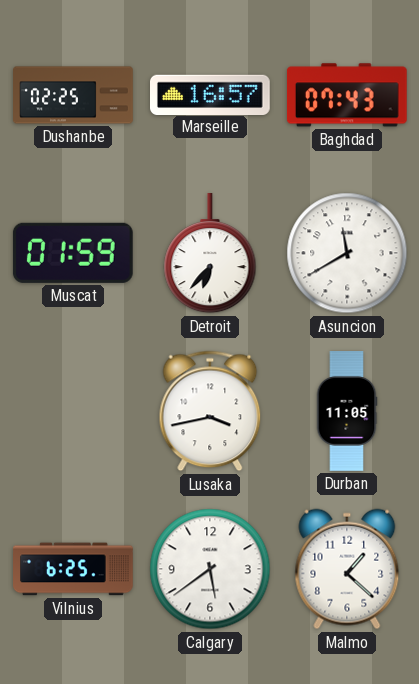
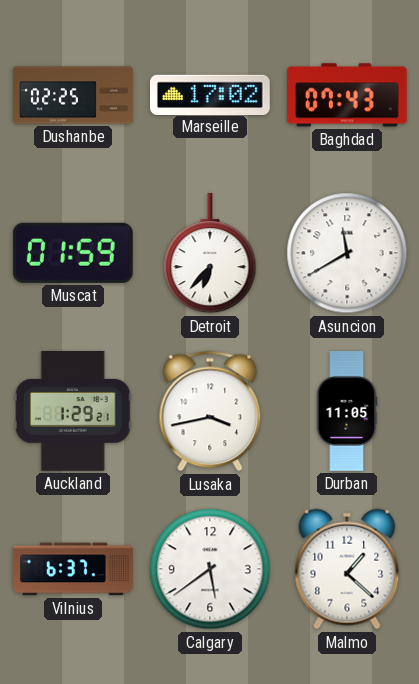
Marseille: 16:57 -> 17:02
Auckland: none -> 1:29
Vilnius: 6:25 -> 6:37
